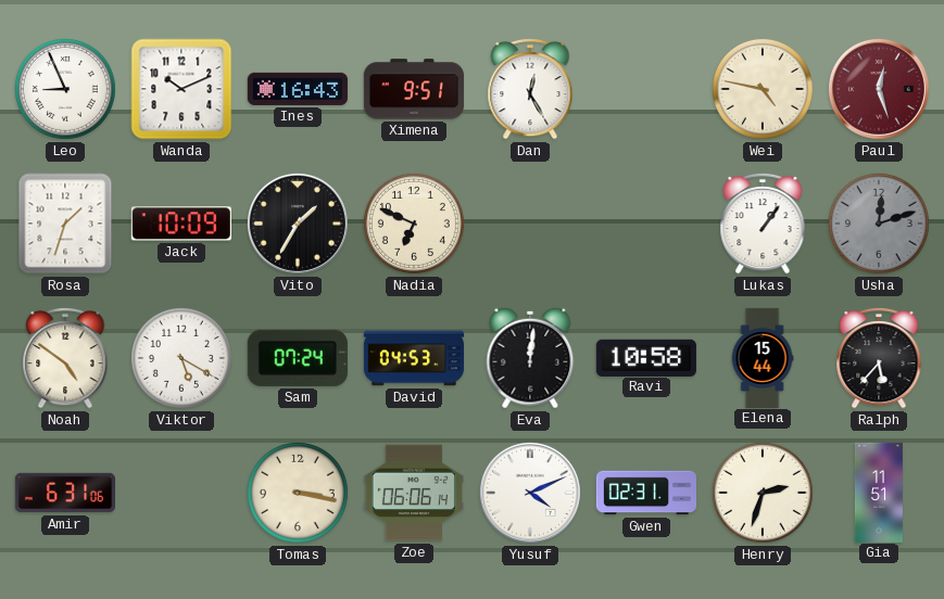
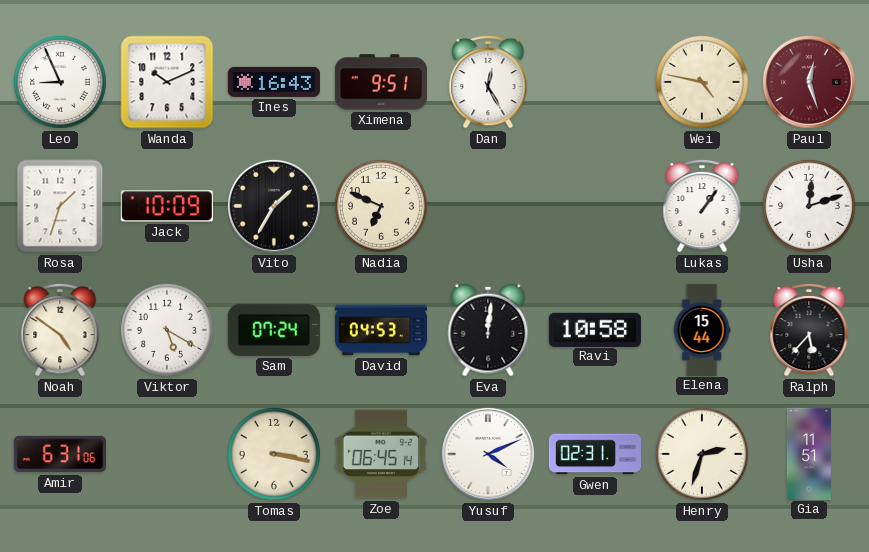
Usha dial: grey -> white
Zoe: 06:06 -> 06:45
